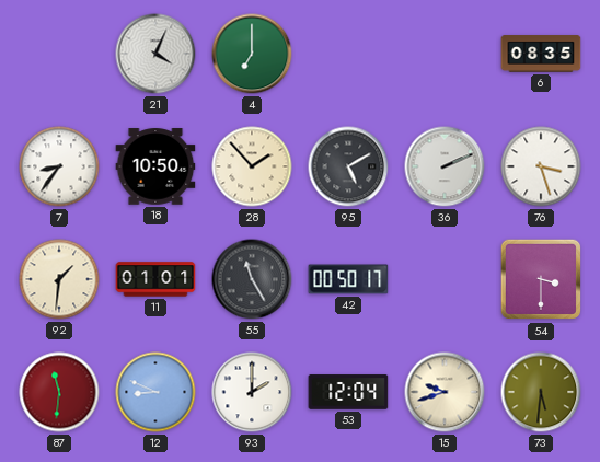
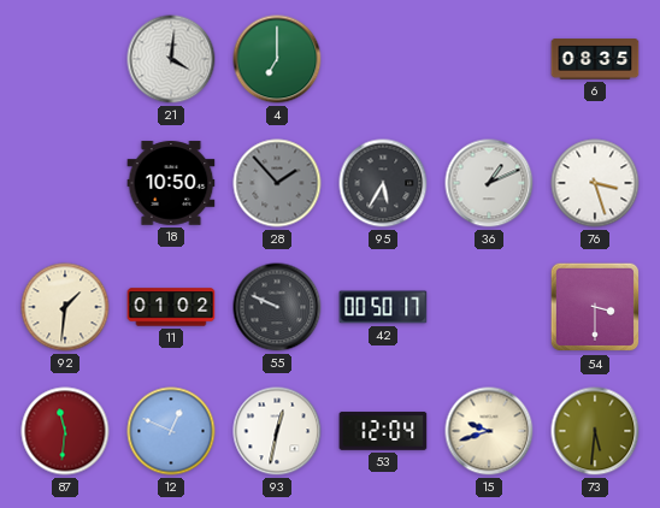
21: 4:04 -> 4:01
7: 8:36 -> none
28 dial: cream -> grey
95: 5:10 -> 5:35
36: 2:11 -> 1:11
11: 01:01 -> 01:02
55: 11:25 -> 9:49
12: 8:49 -> 12:49
93: 2:00 -> 12:32
